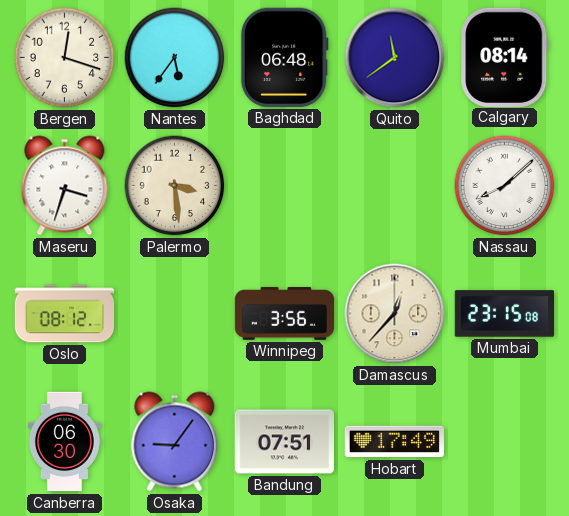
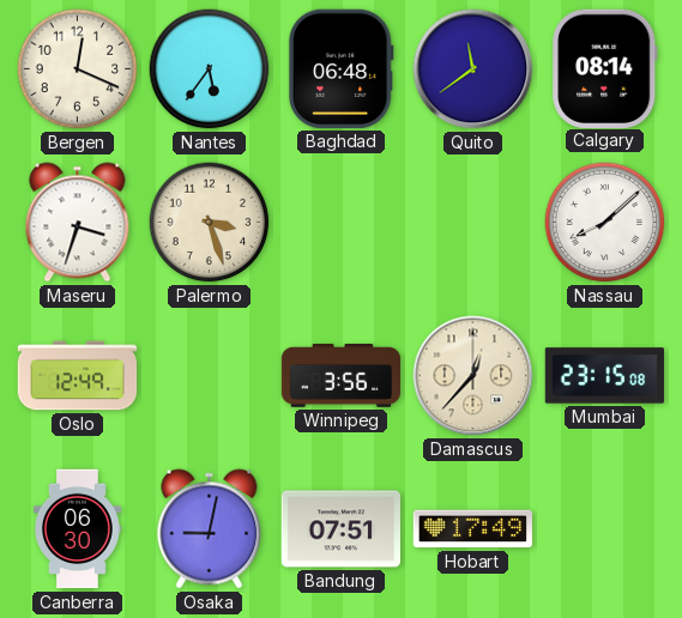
Bergen: 12:18 -> 12:19
Palermo: 3:29 -> 3:27
Oslo: 08:12 -> 12:49
Osaka: 9:06 -> 9:02
